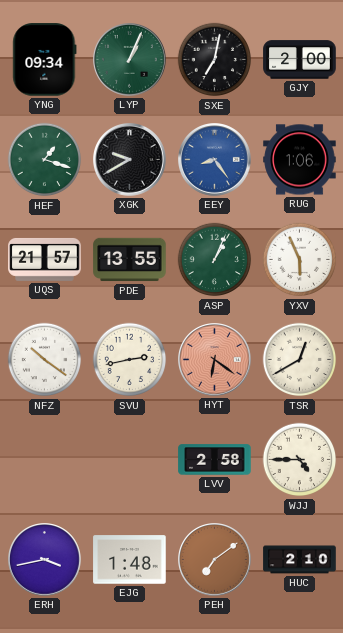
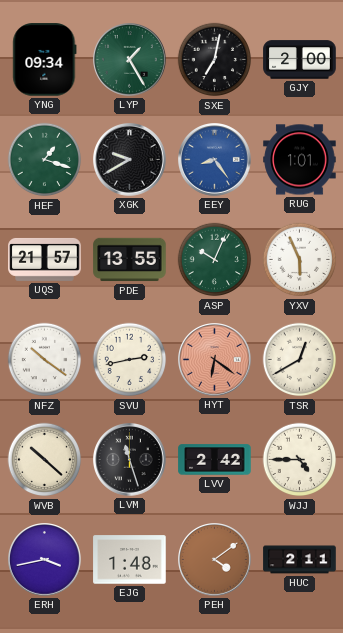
LYP: 1:04 -> 1:25
RUG: 1:06 -> 1:01
ASP: 1:04 -> 10:04
WVB: none -> 10:22
LVM: none -> 11:27
LVV: 2:58 -> 2:42
PEH: 7:09 -> 4:09
HUC: 2:10 -> 2:11
